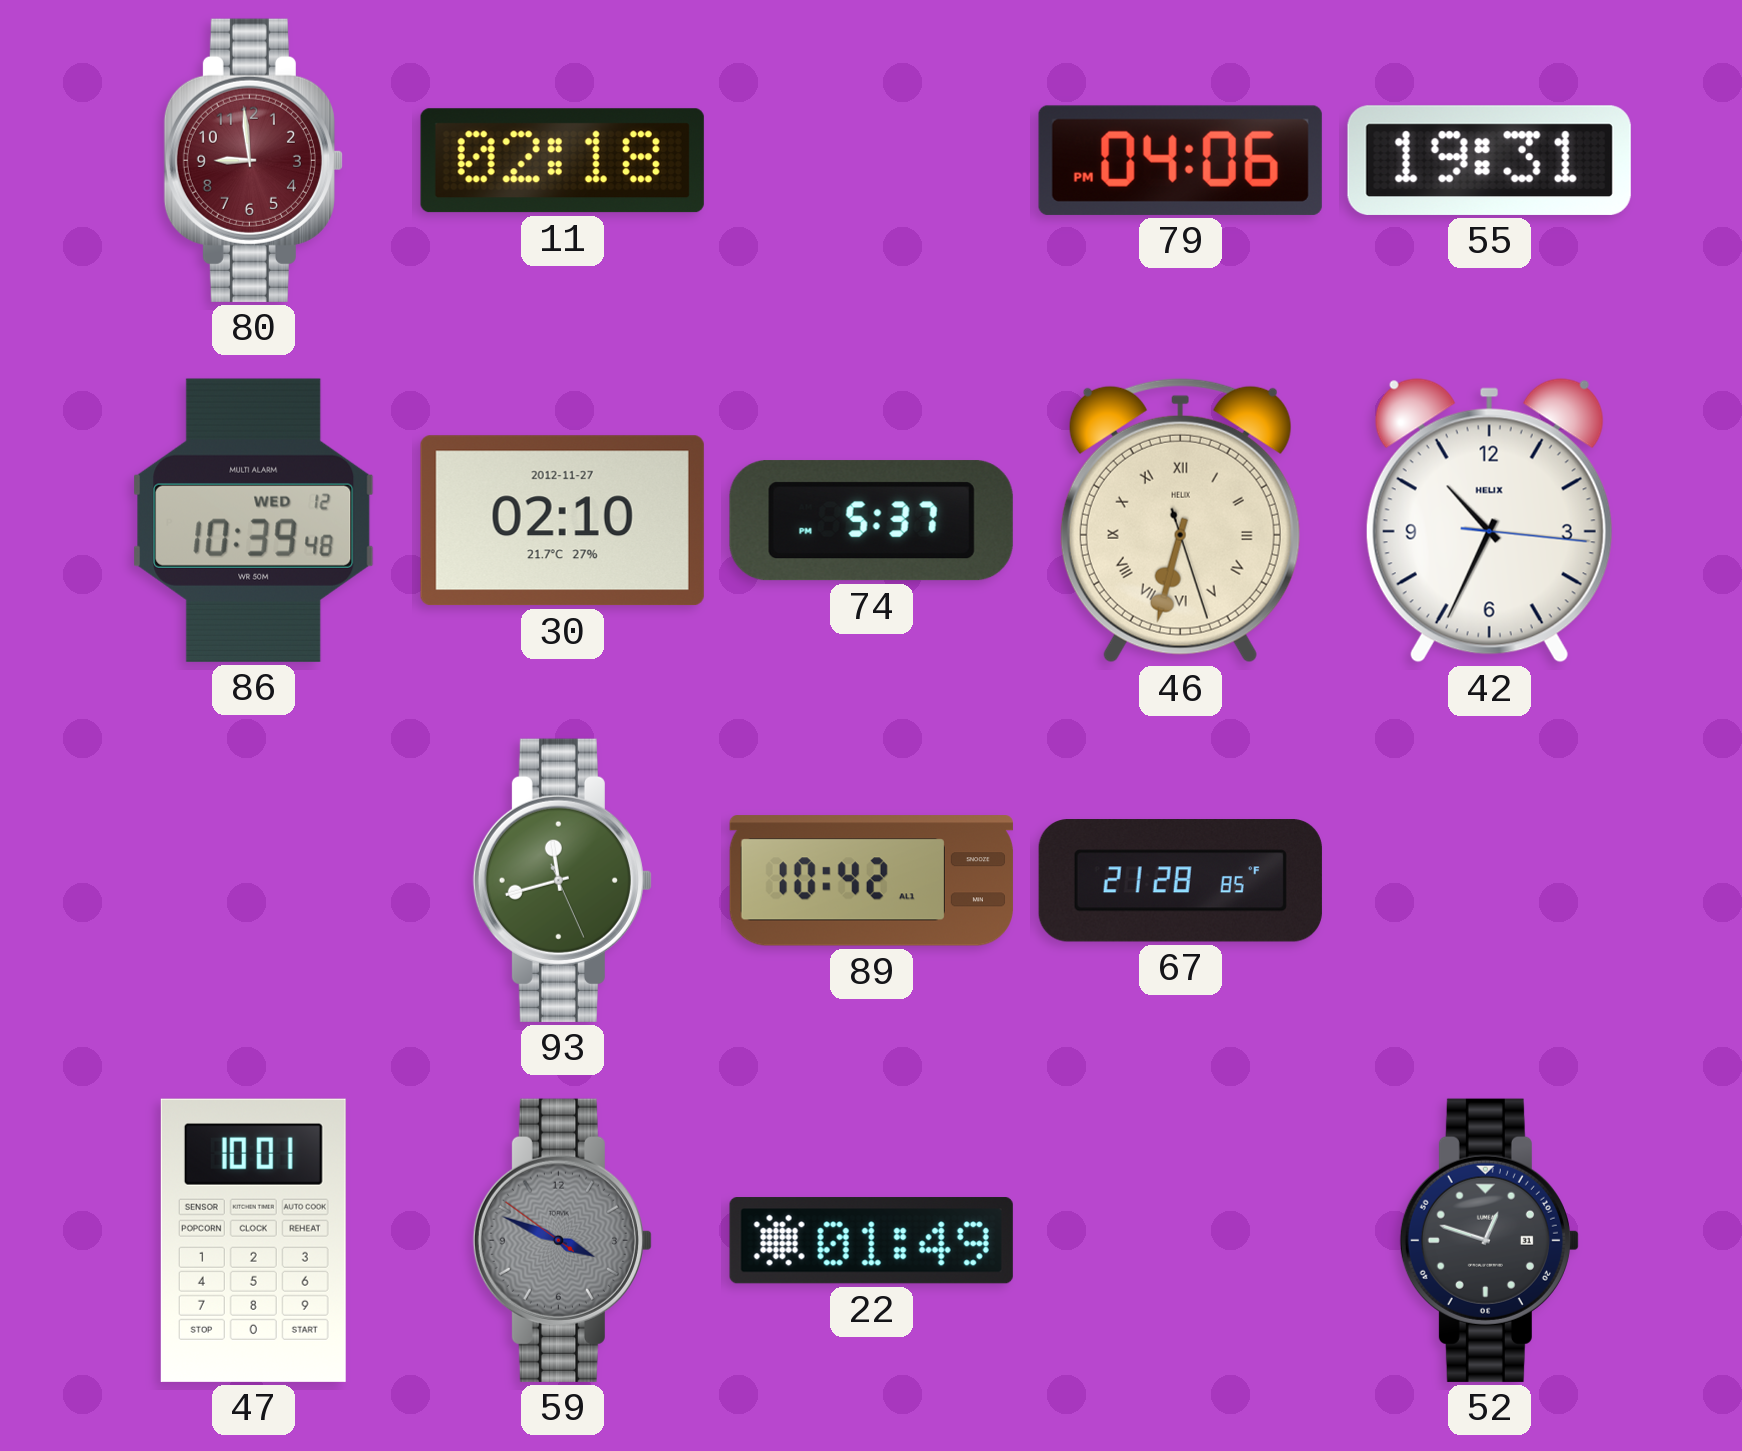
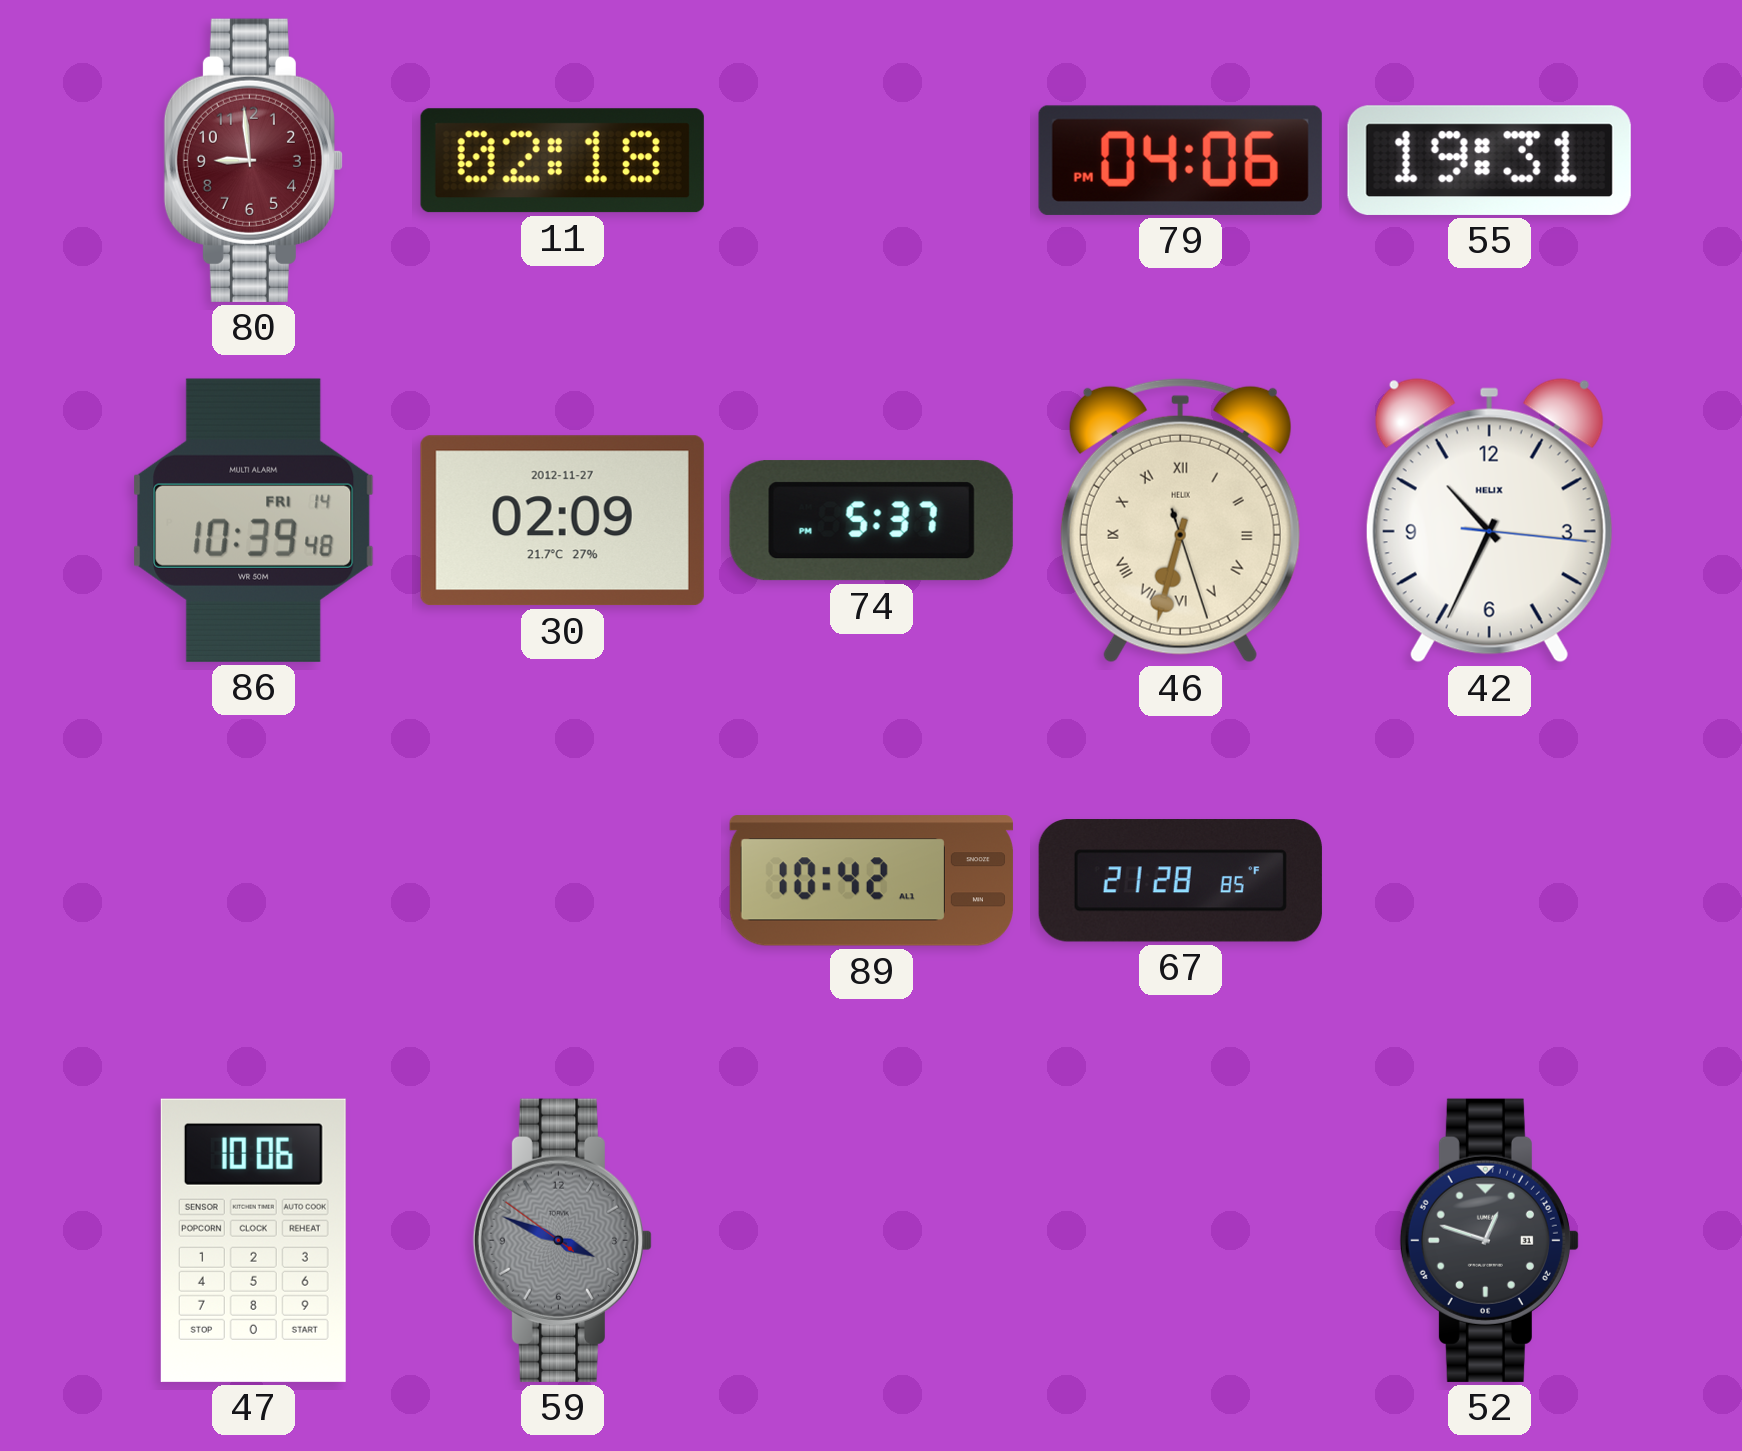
86 date: WED 12 -> FRI 14
30: 02:10 -> 02:09
93: 11:42 -> none
47: 10:01 -> 10:06
22: 01:49 -> none
